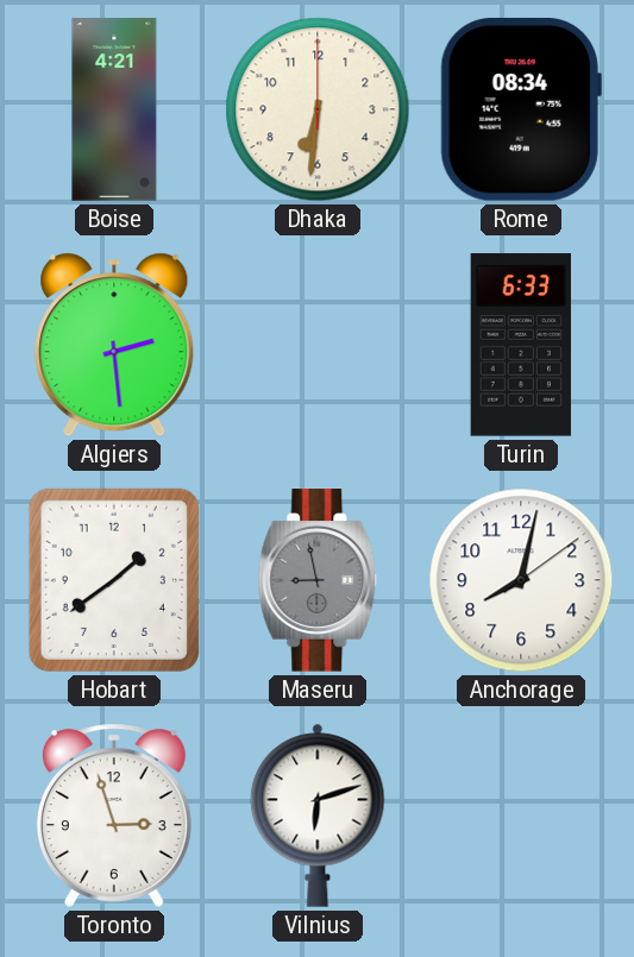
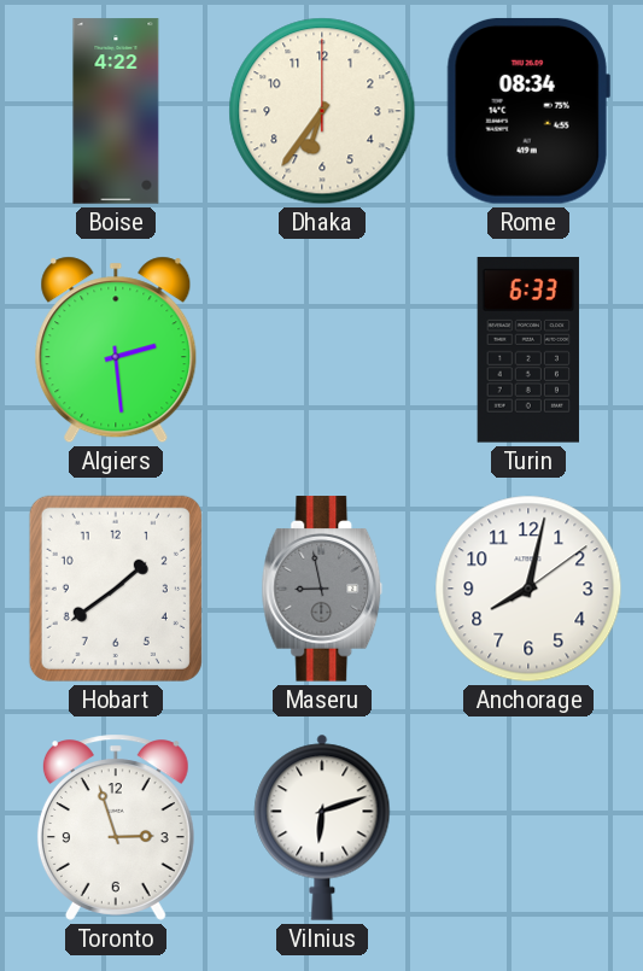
Boise: 4:21 -> 4:22
Dhaka: 6:31 -> 6:36
